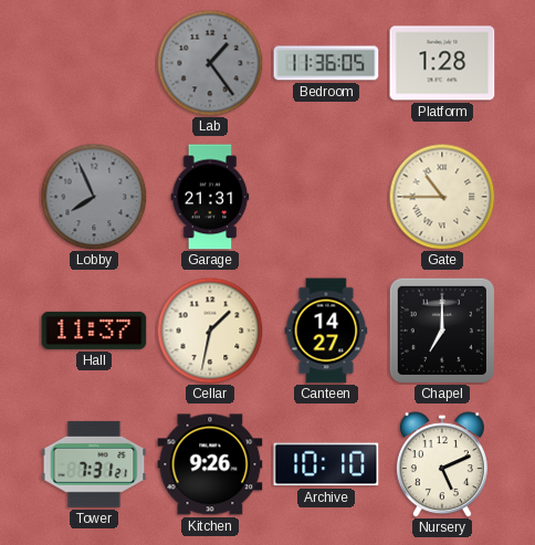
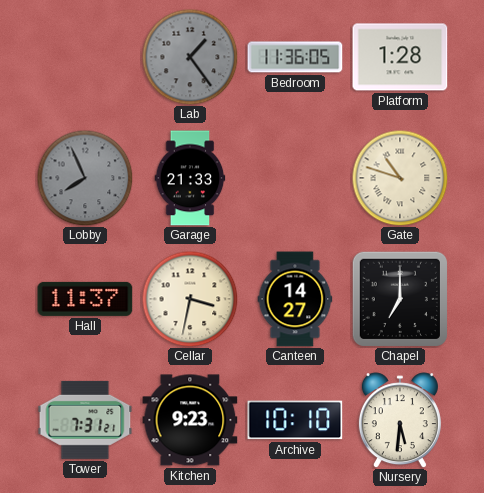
Garage: 21:31 -> 21:33
Gate: 10:45 -> 10:48
Cellar: 1:32 -> 3:32
Kitchen: 9:26 -> 9:23
Nursery: 5:11 -> 5:31
